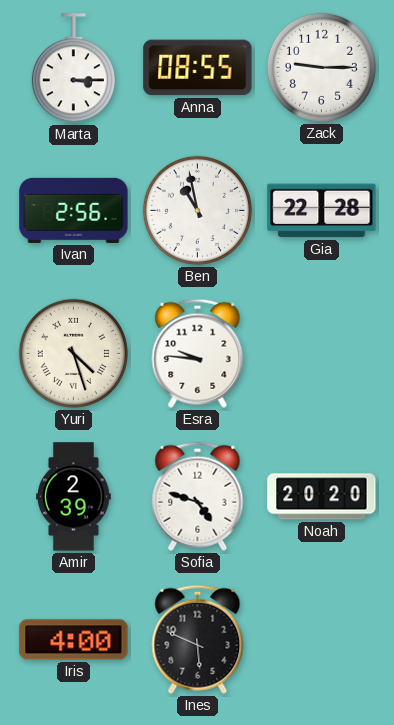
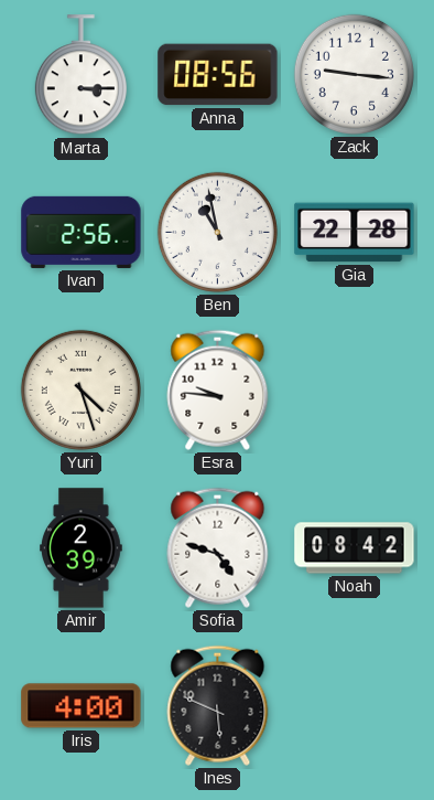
Anna: 08:55 -> 08:56
Zack: 9:15 -> 9:16
Noah: 20:20 -> 08:42
